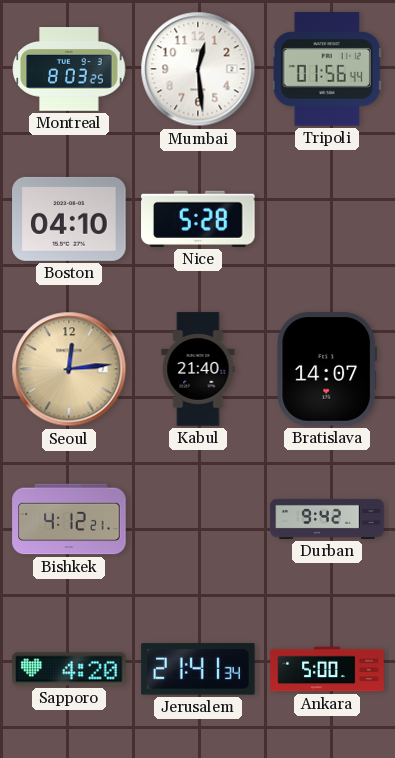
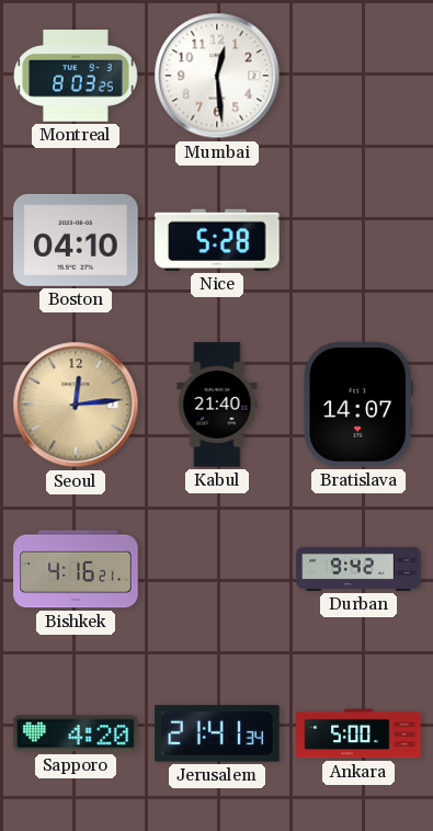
Tripoli: 01:56 -> none
Bishkek: 4:12 -> 4:16
